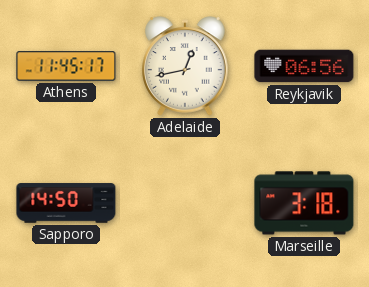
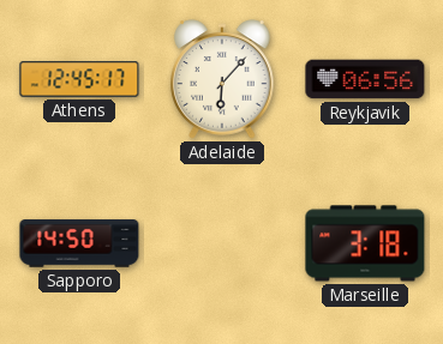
Athens: 11:45 -> 12:45
Adelaide: 12:43 -> 6:07
